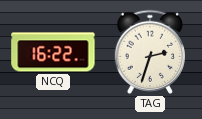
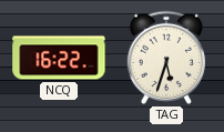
TAG: 2:33 -> 5:33
